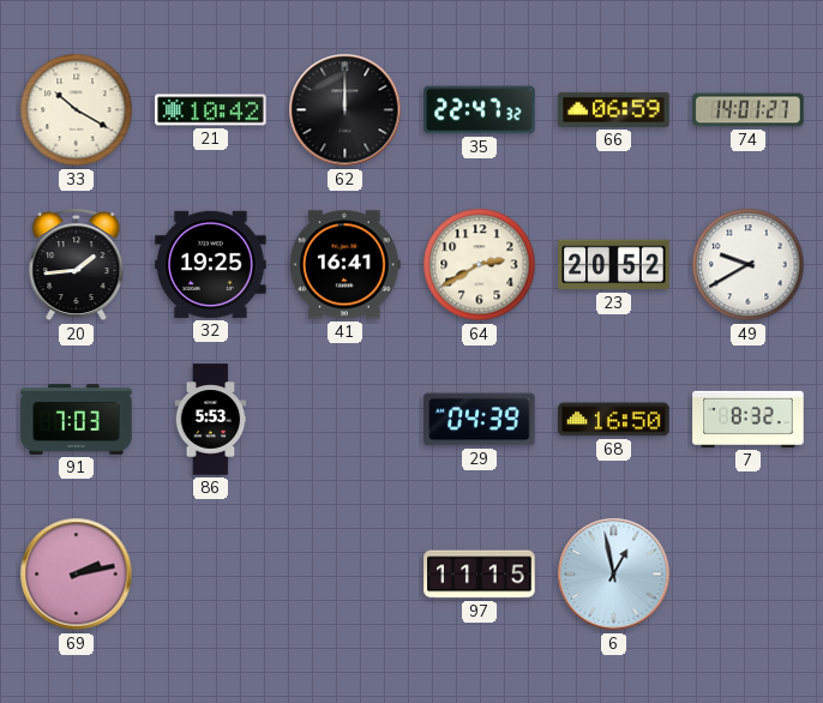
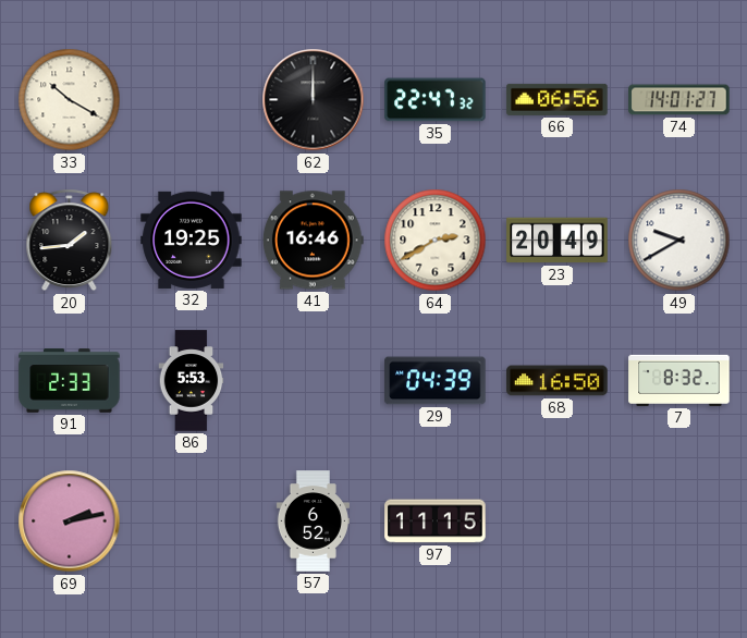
21: 10:42 -> none
66: 06:59 -> 06:56
41: 16:41 -> 16:46
23: 20:52 -> 20:49
91: 7:03 -> 2:33
57: none -> 6:52
6: 12:58 -> none
